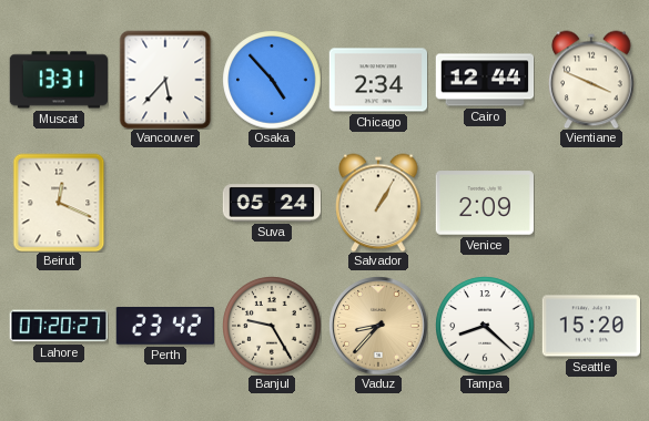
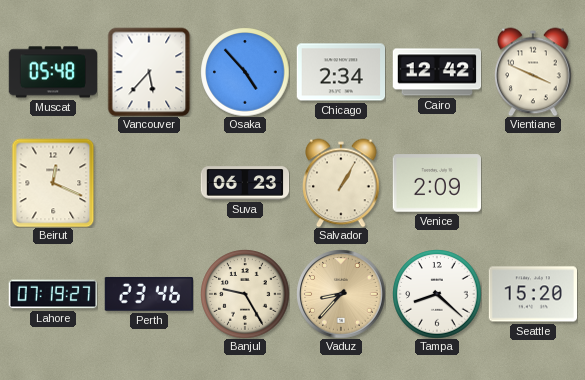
Muscat: 13:31 -> 05:48
Cairo: 12:44 -> 12:42
Suva: 05:24 -> 06:23
Lahore: 07:20 -> 07:19
Perth: 23:42 -> 23:46
